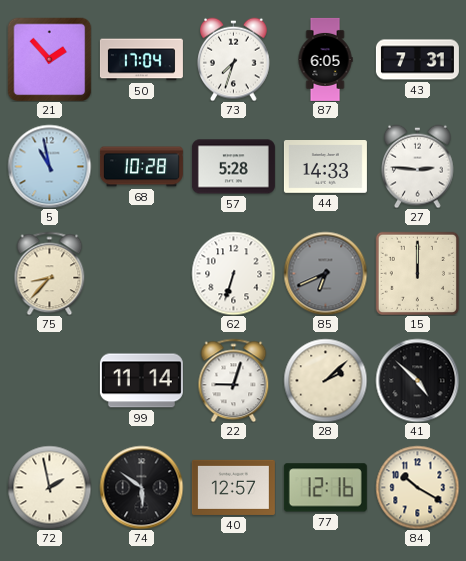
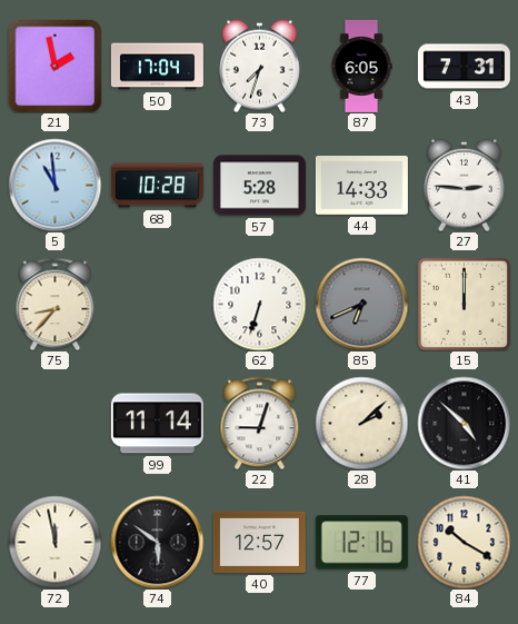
21: 1:53 -> 1:58
5: 10:58 -> 10:59
72: 1:58 -> 11:58
